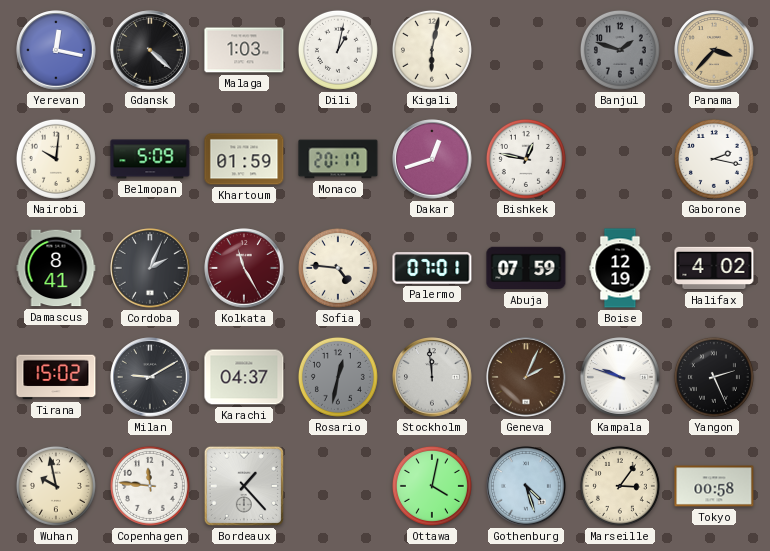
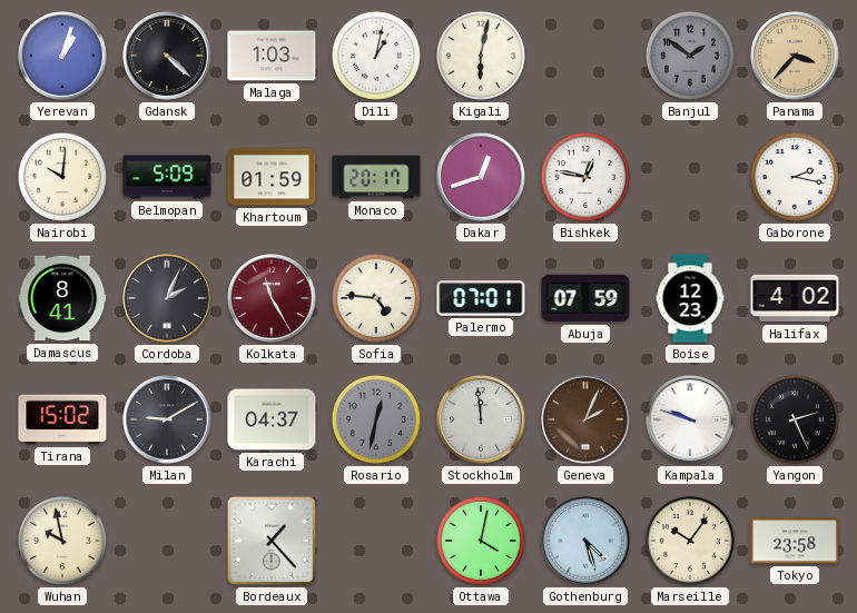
Yerevan: 12:17 -> 1:03
Banjul: 1:48 -> 1:51
Boise: 12:19 -> 12:23
Copenhagen: 11:46 -> none
Marseille: 3:06 -> 10:06
Tokyo: 00:58 -> 23:58
